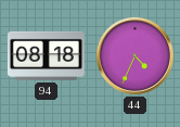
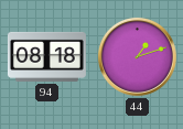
44: 4:34 -> 1:12
